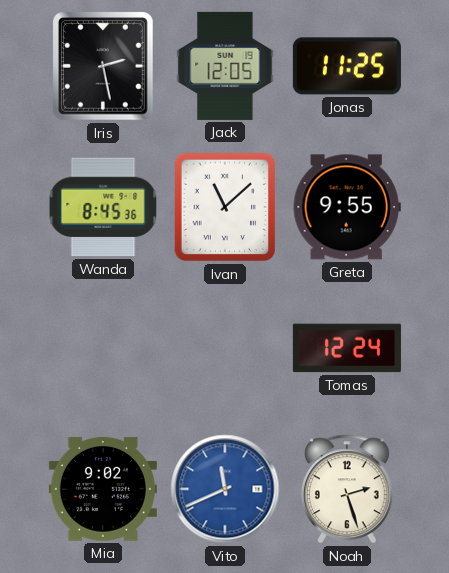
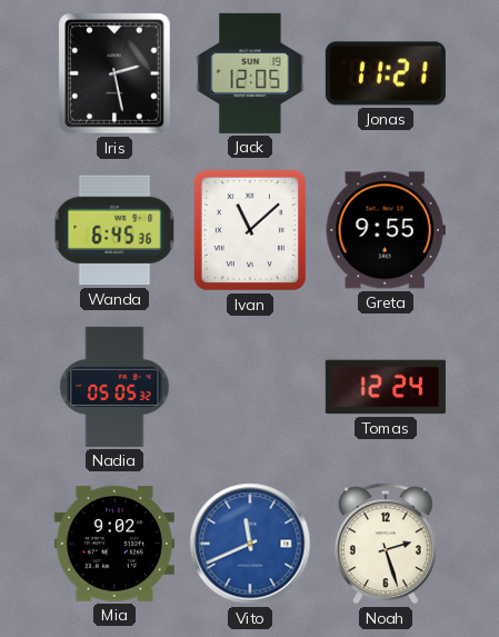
Jonas: 11:25 -> 11:21
Wanda: 8:45 -> 6:45
Nadia: none -> 05:05
